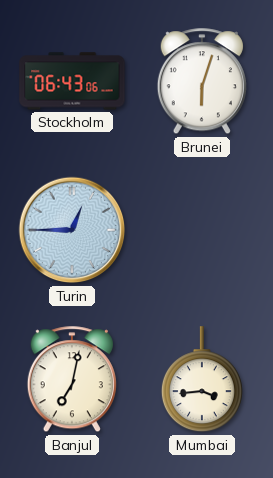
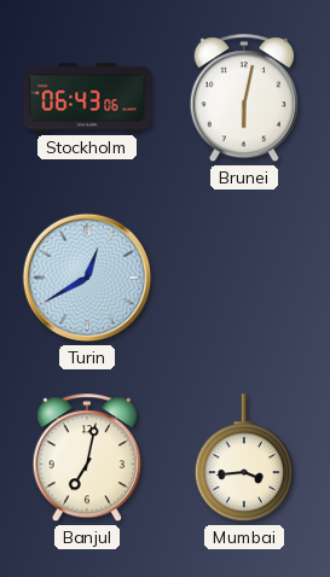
Brunei: 6:03 -> 6:02
Turin: 12:45 -> 12:40
